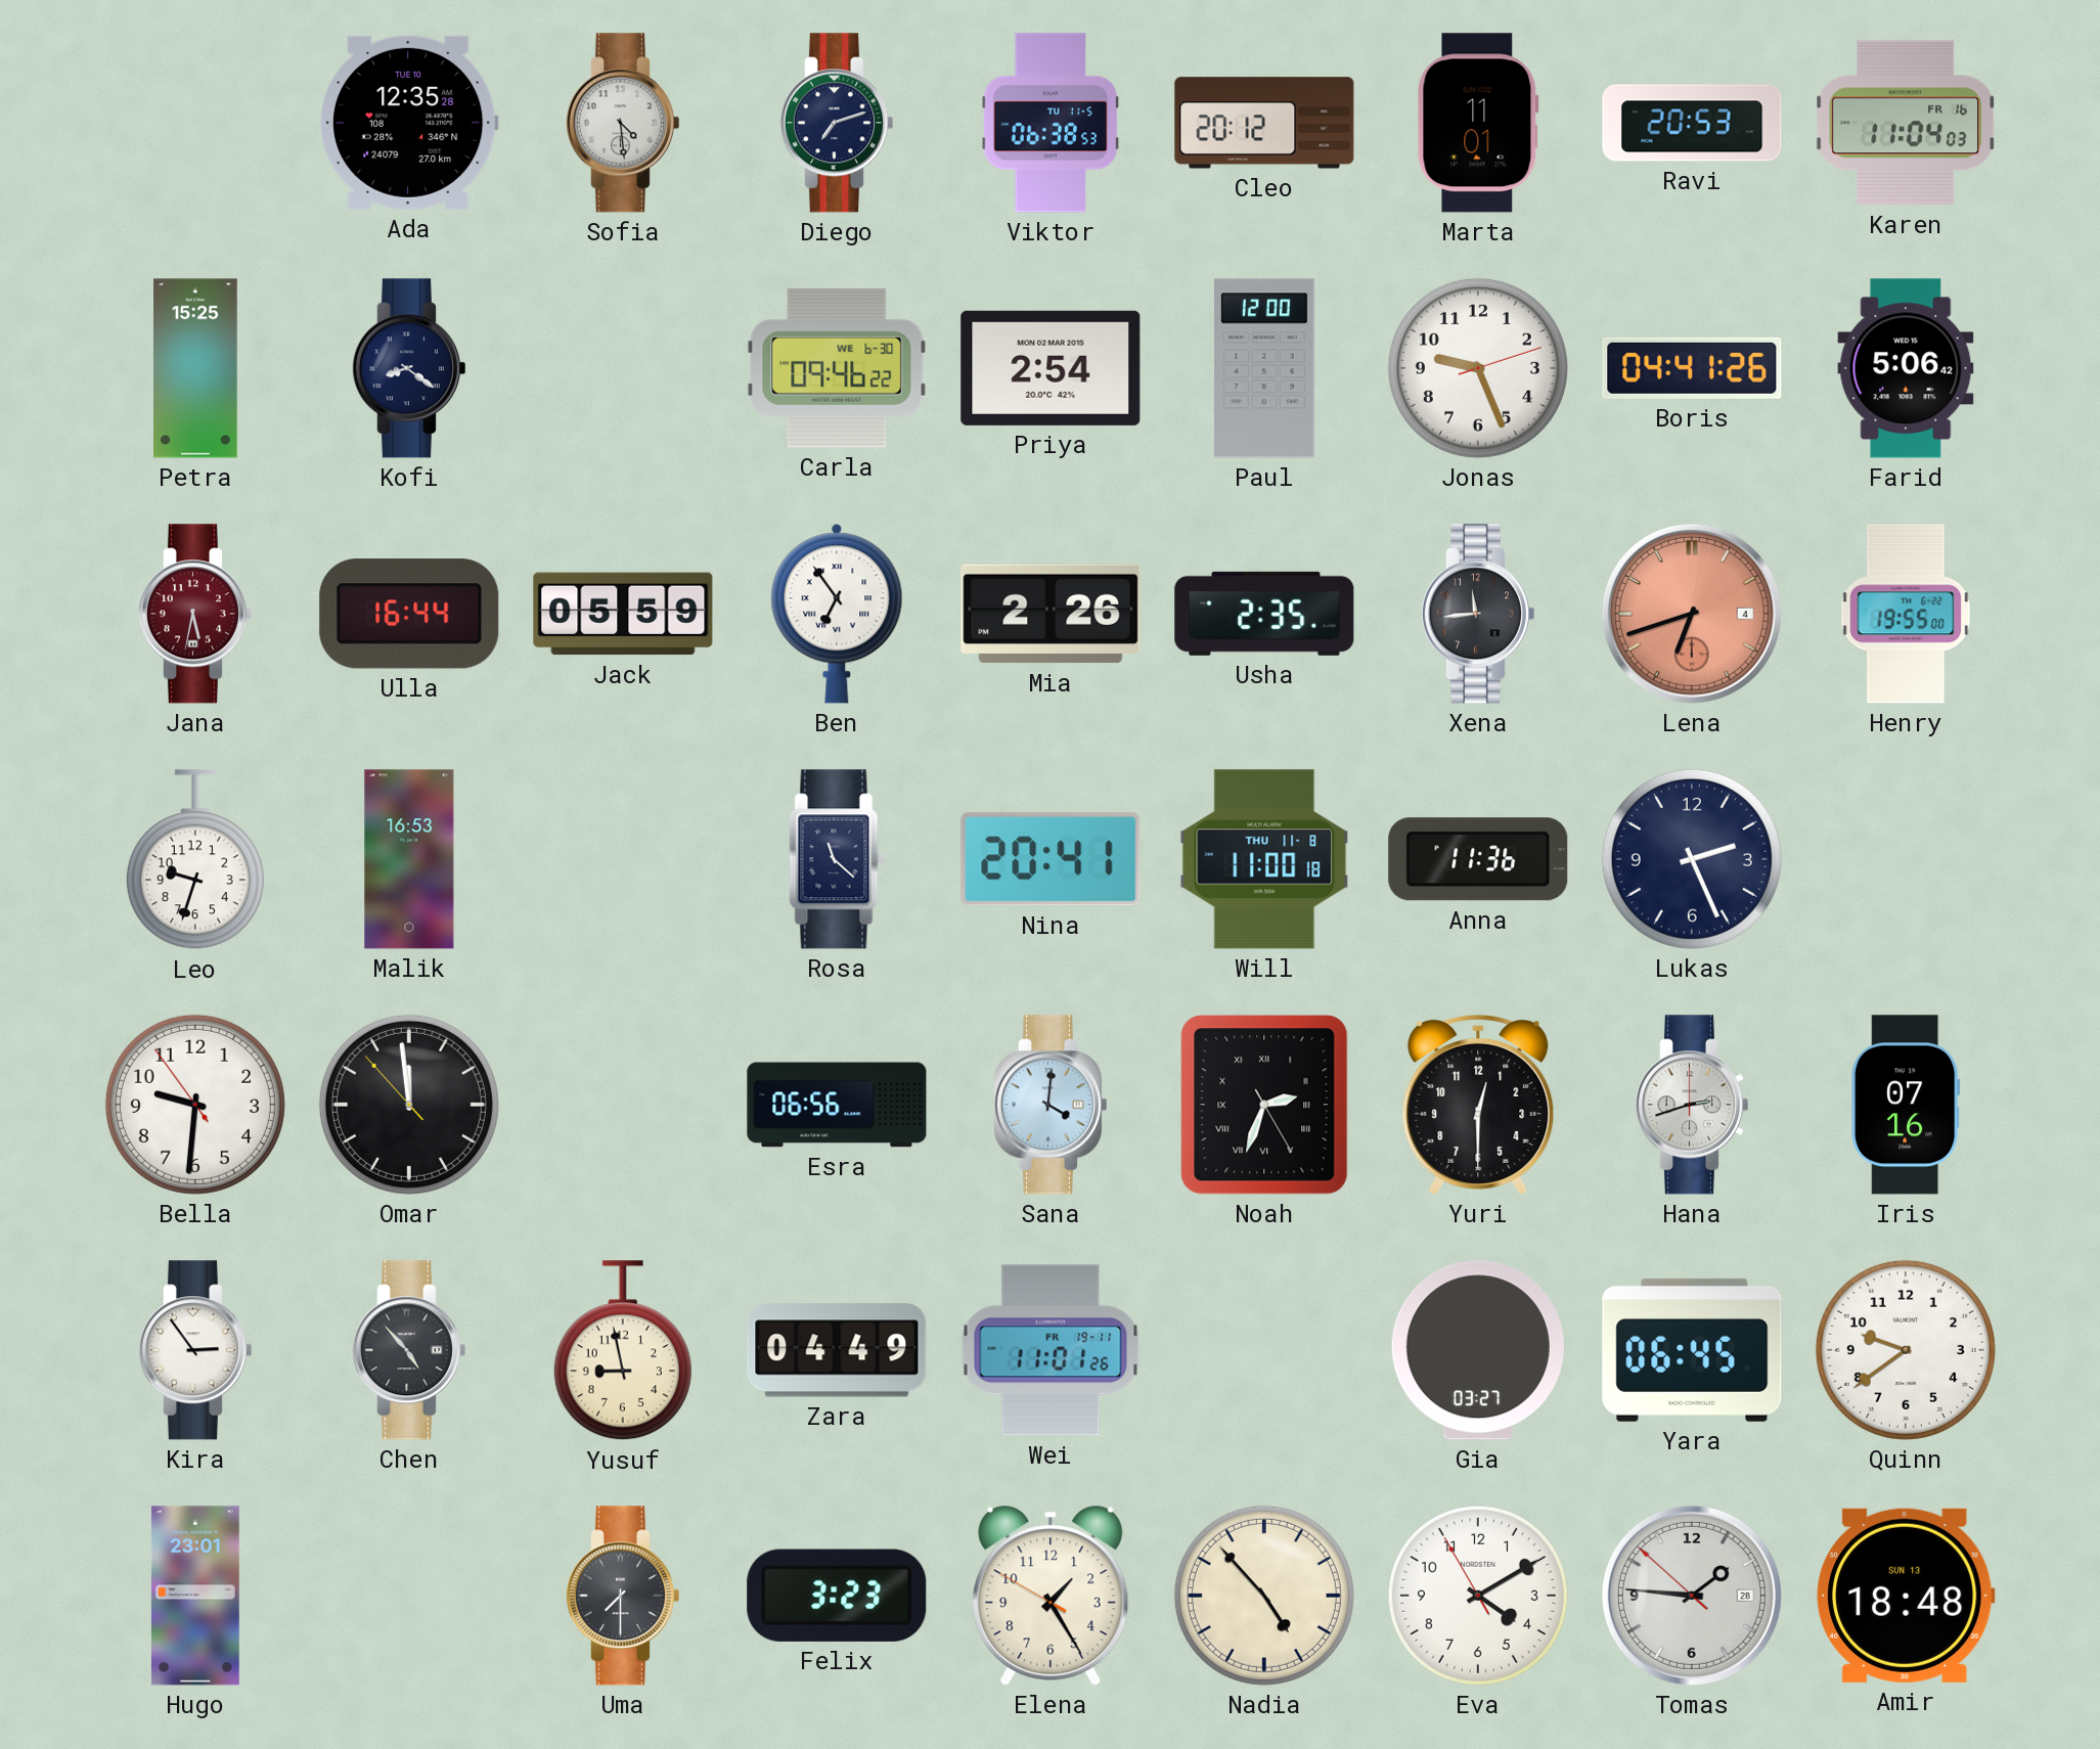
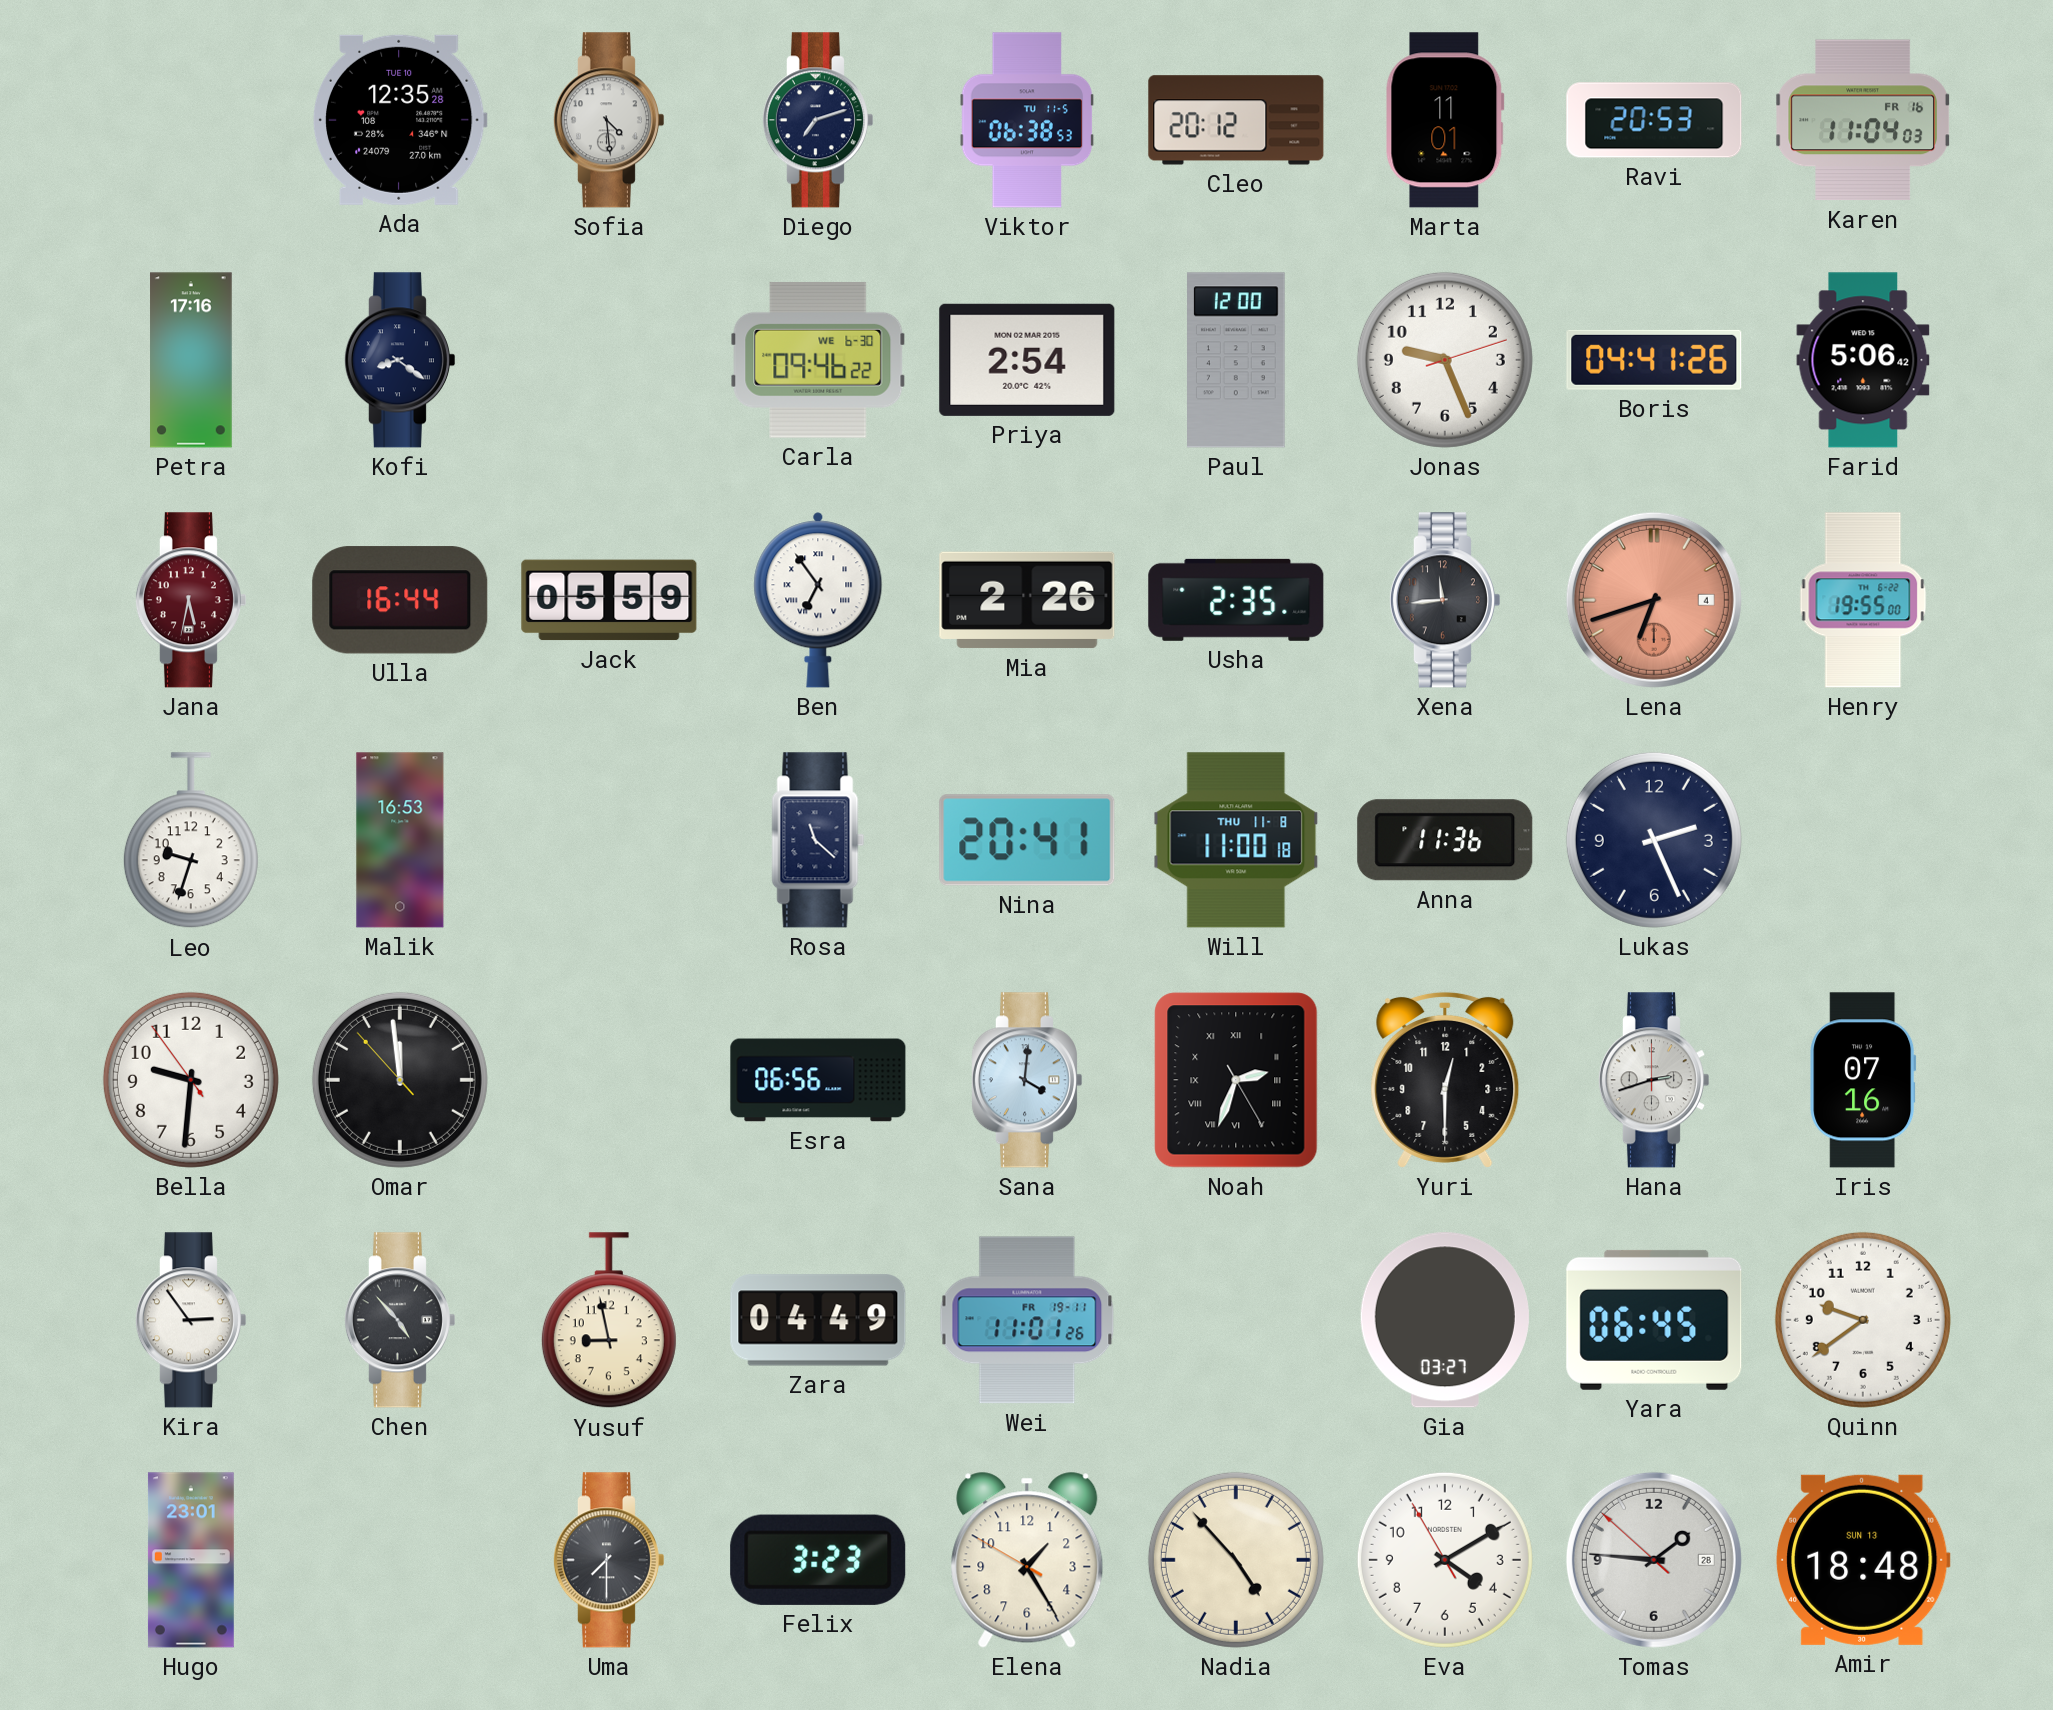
Petra: 15:25 -> 17:16
